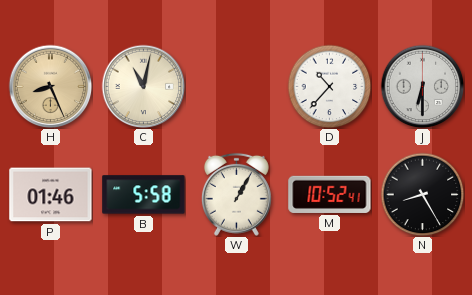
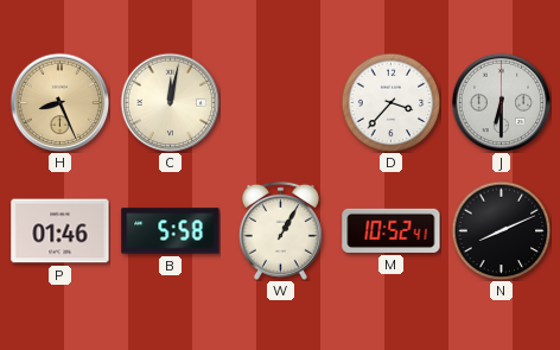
C: 11:02 -> 12:02
D: 10:37 -> 3:37
N: 8:25 -> 8:11
